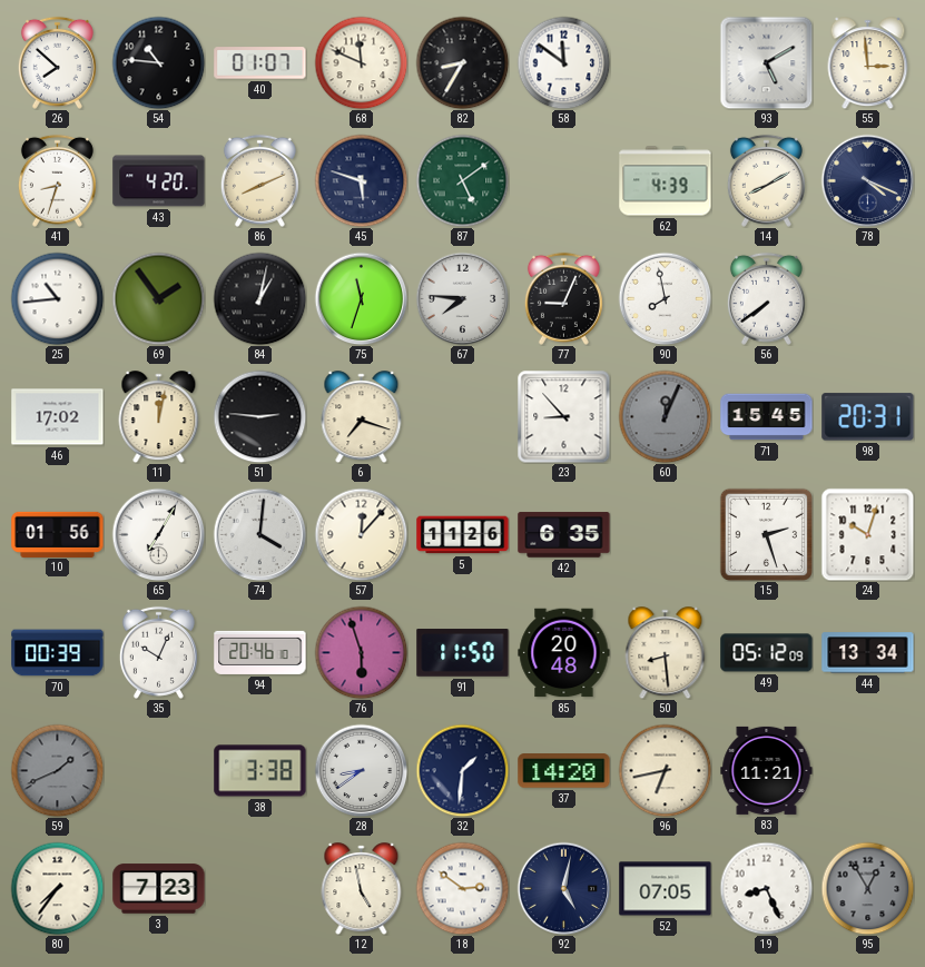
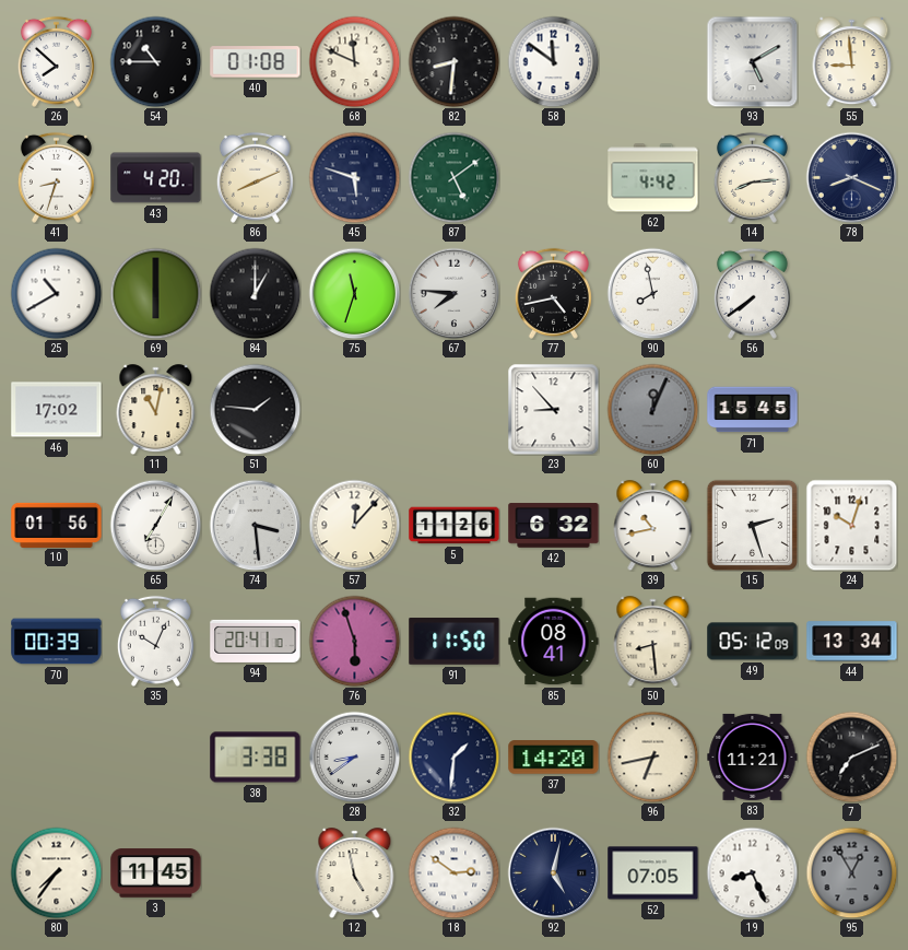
54: 10:46 -> 10:45
40: 01:07 -> 01:08
82: 8:35 -> 8:31
55: 2:59 -> 8:59
62: 4:39 -> 4:42
14: 8:10 -> 8:14
78: 4:19 -> 8:19
25: 10:44 -> 10:40
69: 1:54 -> 6:00
84: 1:02 -> 1:00
77: 9:04 -> 4:43
11: 12:02 -> 11:02
51: 2:46 -> 1:46
6: 7:18 -> none
98: 20:31 -> none
74: 4:01 -> 3:29
42: 6:35 -> 6:32
39: none -> 10:43
94: 20:46 -> 20:41
85: 20:48 -> 08:41
59: 1:41 -> none
7: none -> 7:11
3: 7:23 -> 11:45
